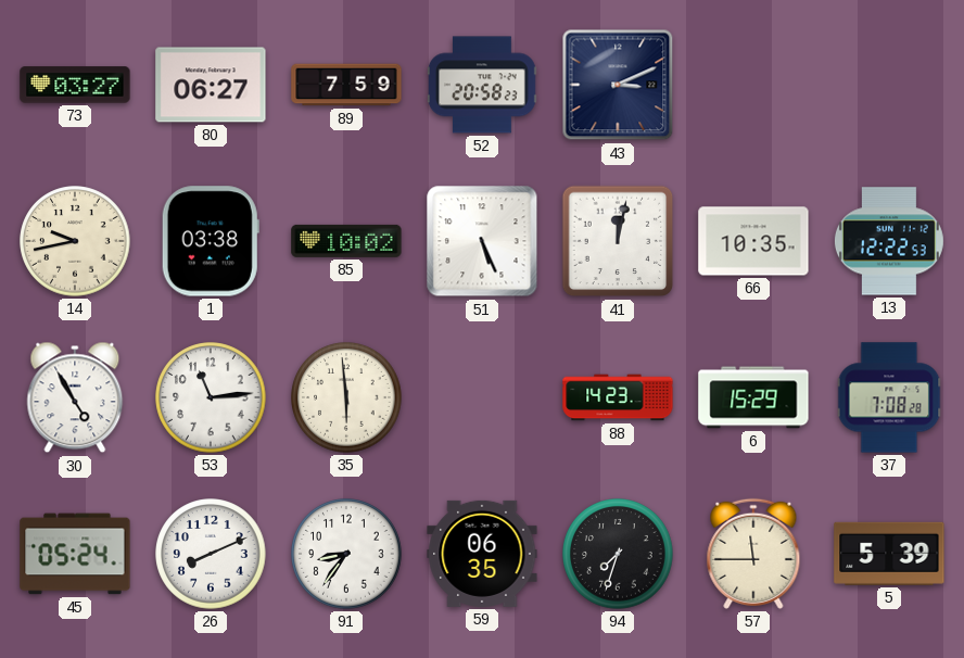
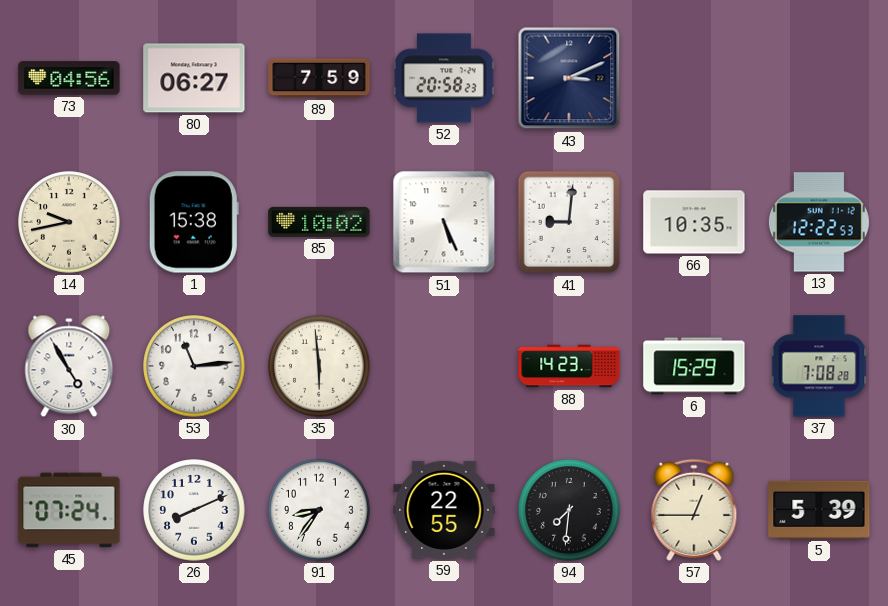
73: 03:27 -> 04:56
1: 03:38 -> 15:38
41: 12:02 -> 9:01
45: 05:24 -> 07:24
59: 06:35 -> 22:55
94: 7:33 -> 7:31
57: 11:45 -> 12:45
